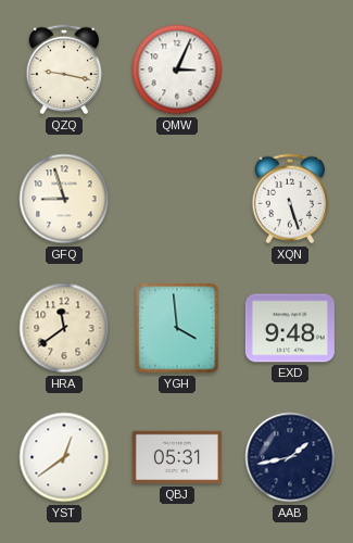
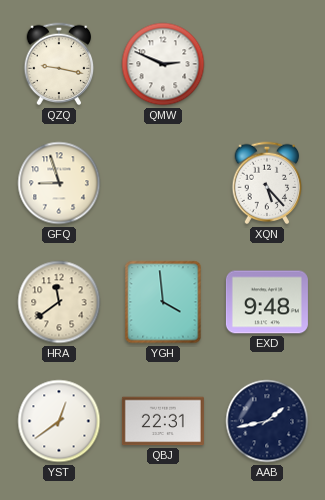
QMW: 3:04 -> 2:49
XQN: 5:27 -> 5:23
QBJ: 05:31 -> 22:31
